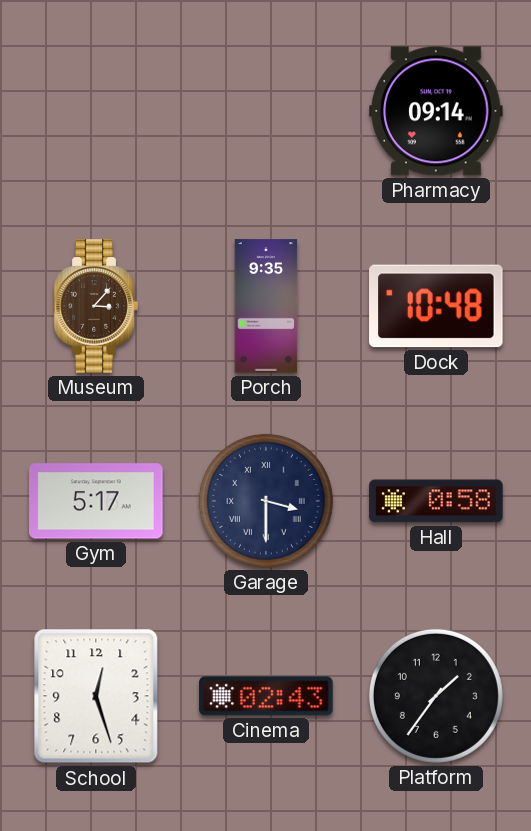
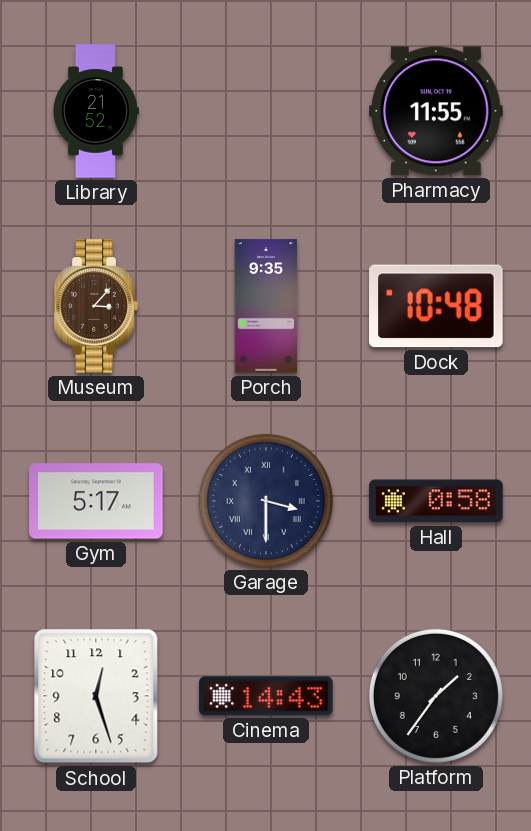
Library: none -> 21:52
Pharmacy: 09:14 -> 11:55
Cinema: 02:43 -> 14:43
